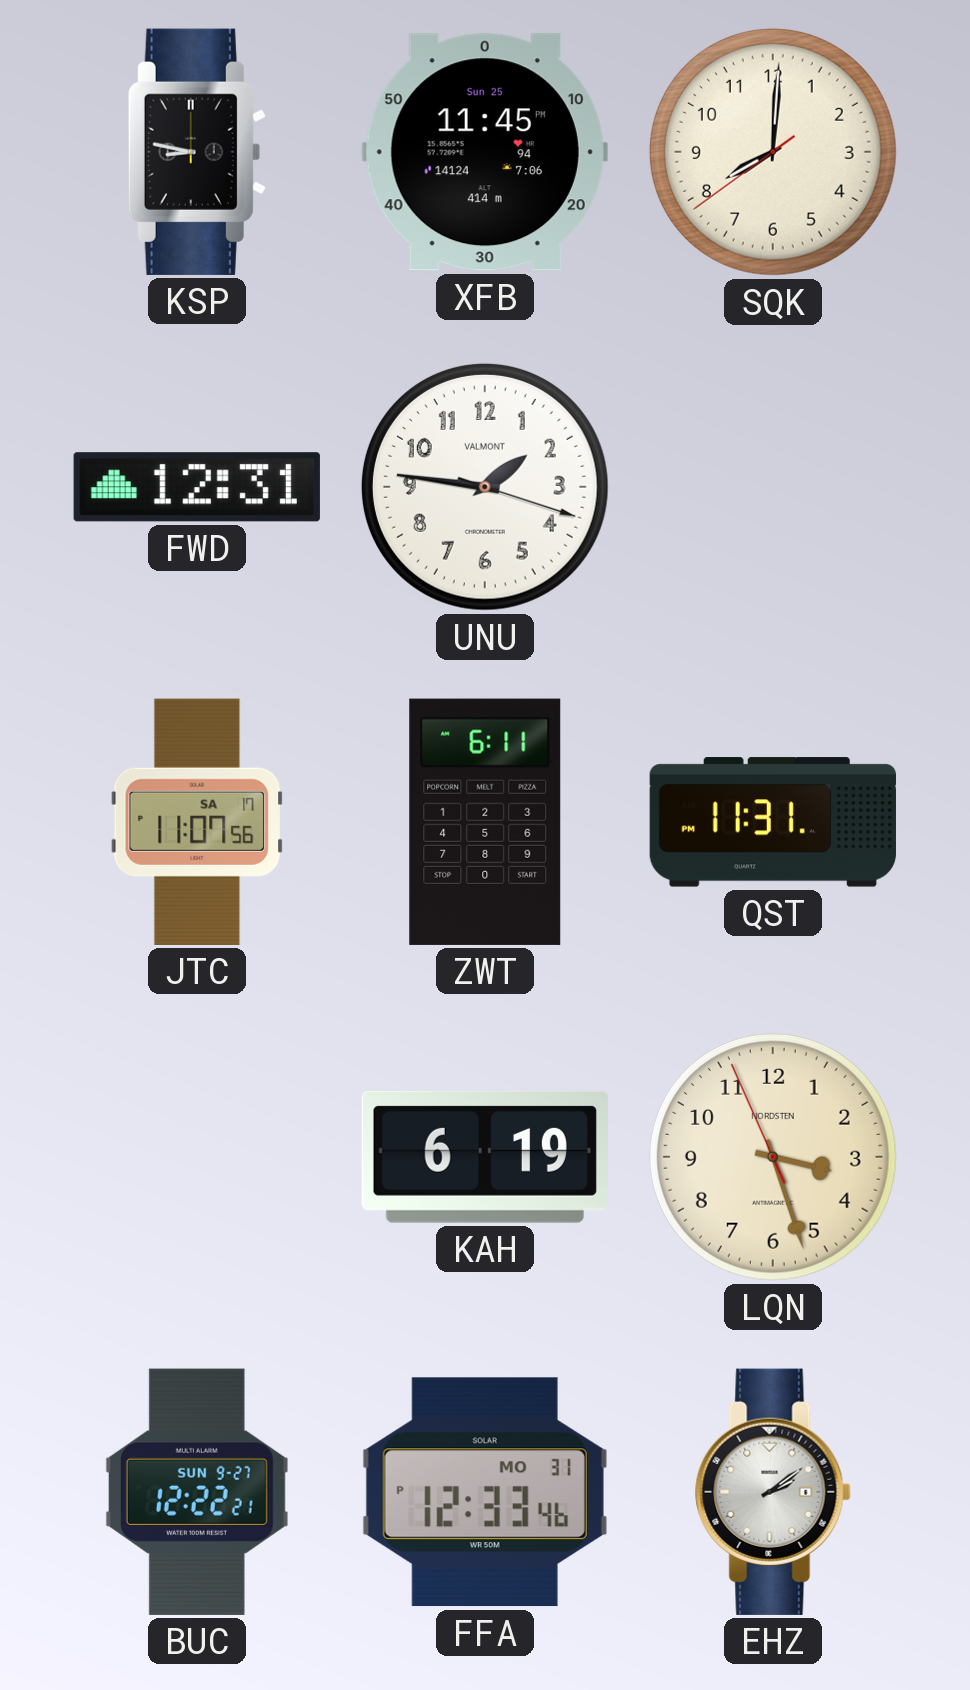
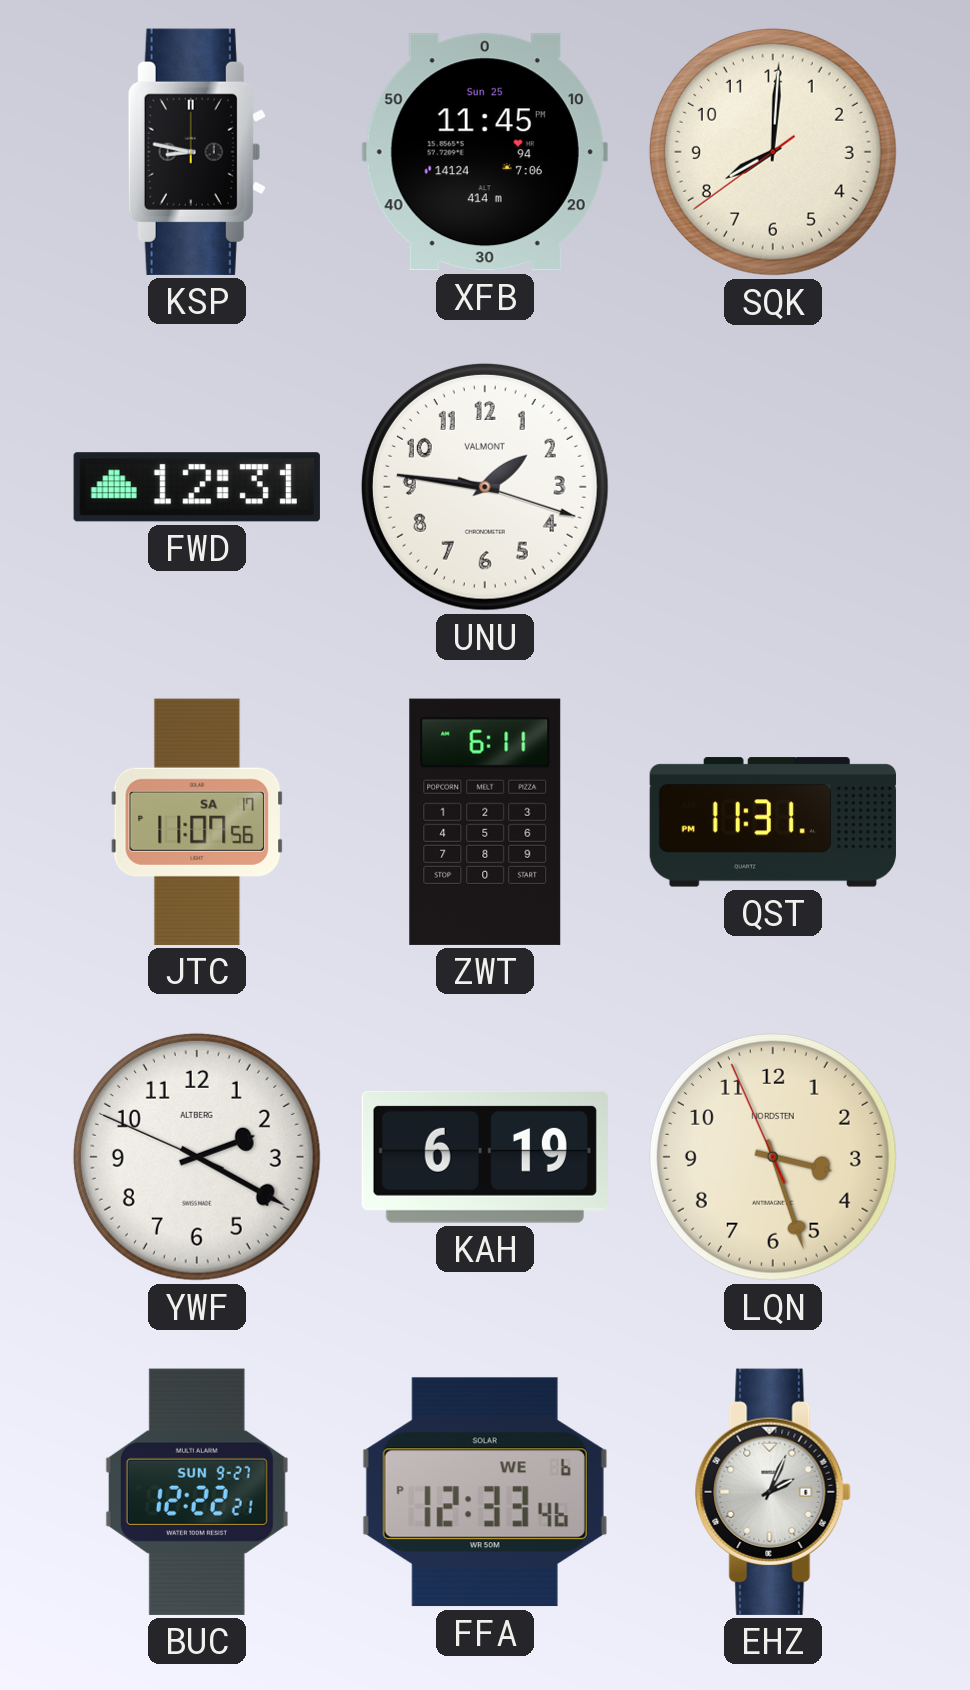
YWF: none -> 2:19
FFA date: MO 31 -> WE 6
EHZ: 2:09 -> 2:04
